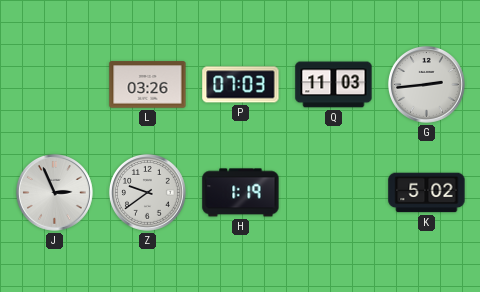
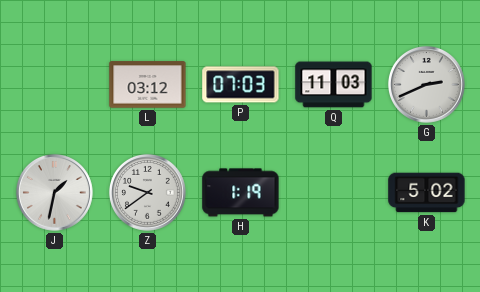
L: 03:26 -> 03:12
G: 2:44 -> 2:41
J: 2:56 -> 1:32
